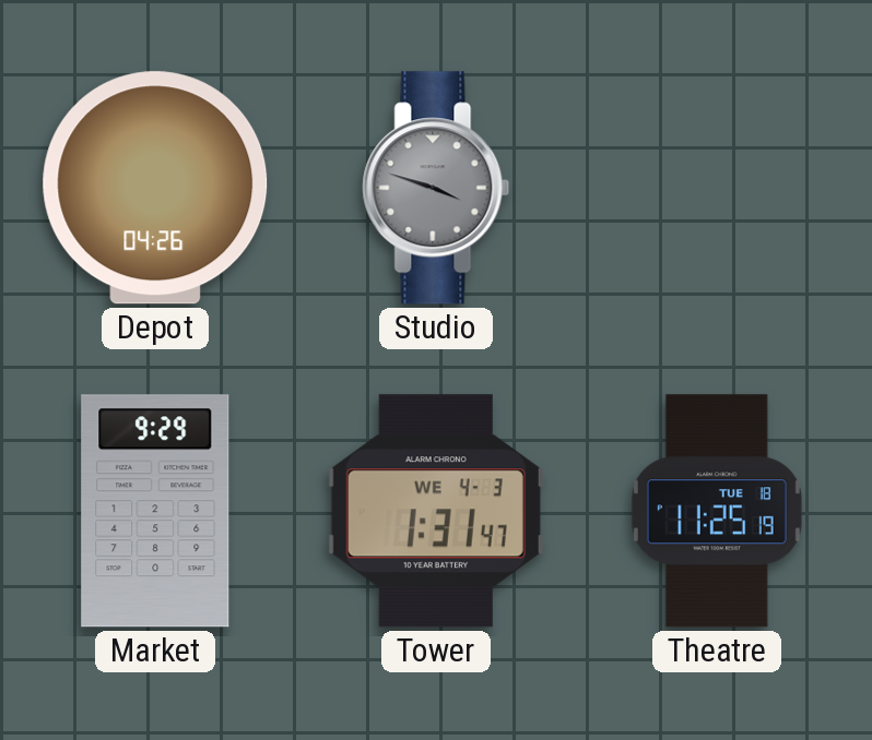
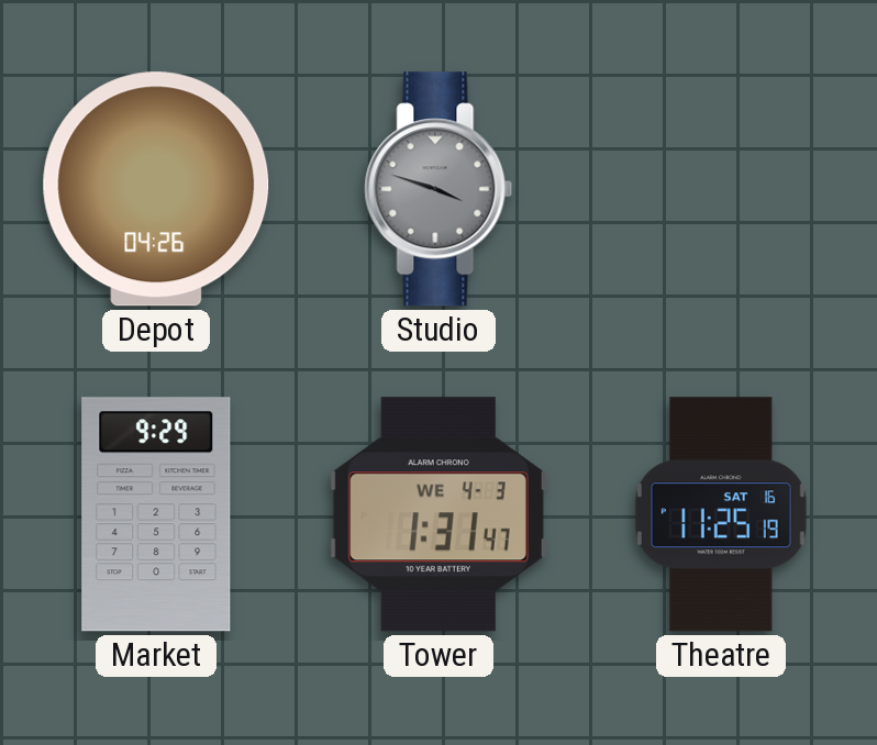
Theatre date: TUE 18 -> SAT 16
